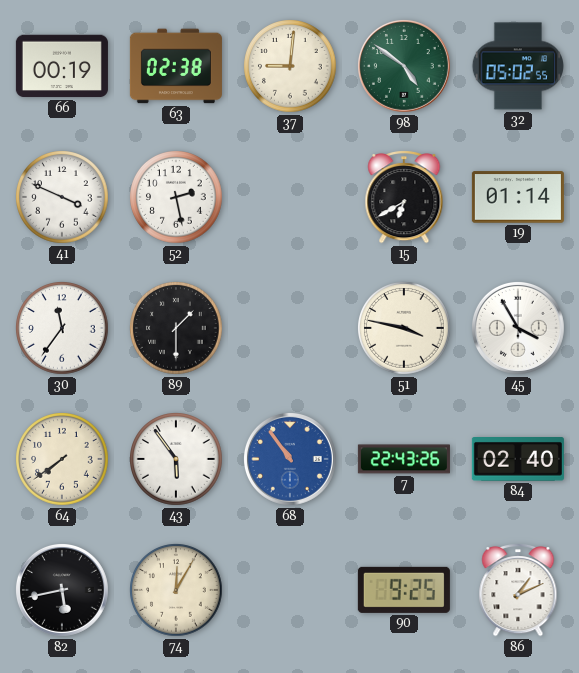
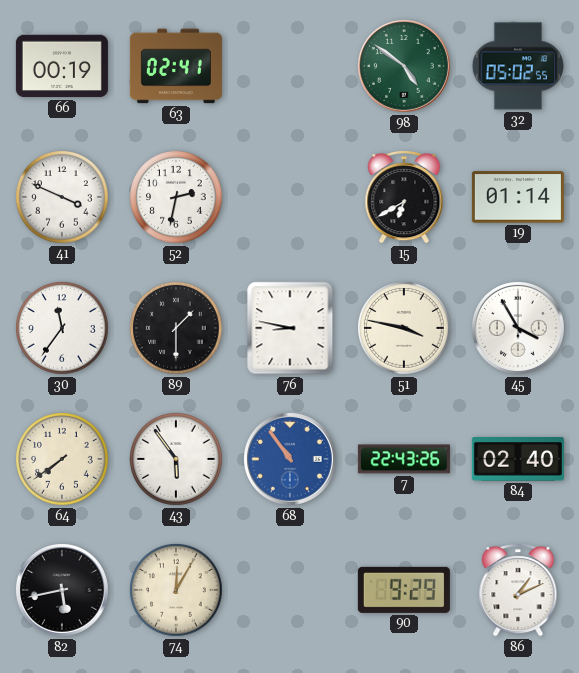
63: 02:38 -> 02:41
37: 9:01 -> none
52: 2:28 -> 2:32
76: none -> 8:47
90: 9:25 -> 9:29
